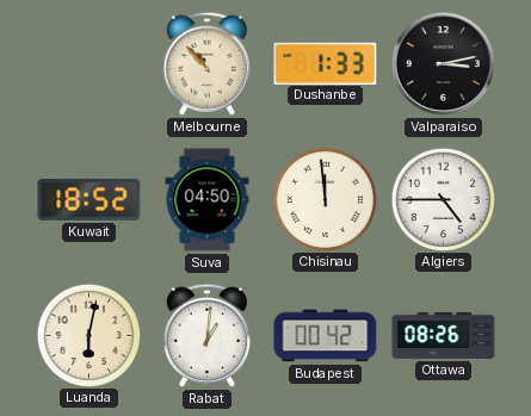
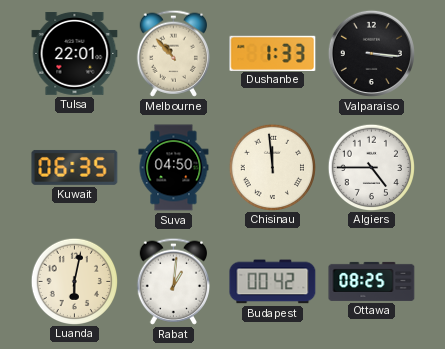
Tulsa: none -> 22:01
Valparaiso: 3:13 -> 3:16
Kuwait: 18:52 -> 06:35
Ottawa: 08:26 -> 08:25
